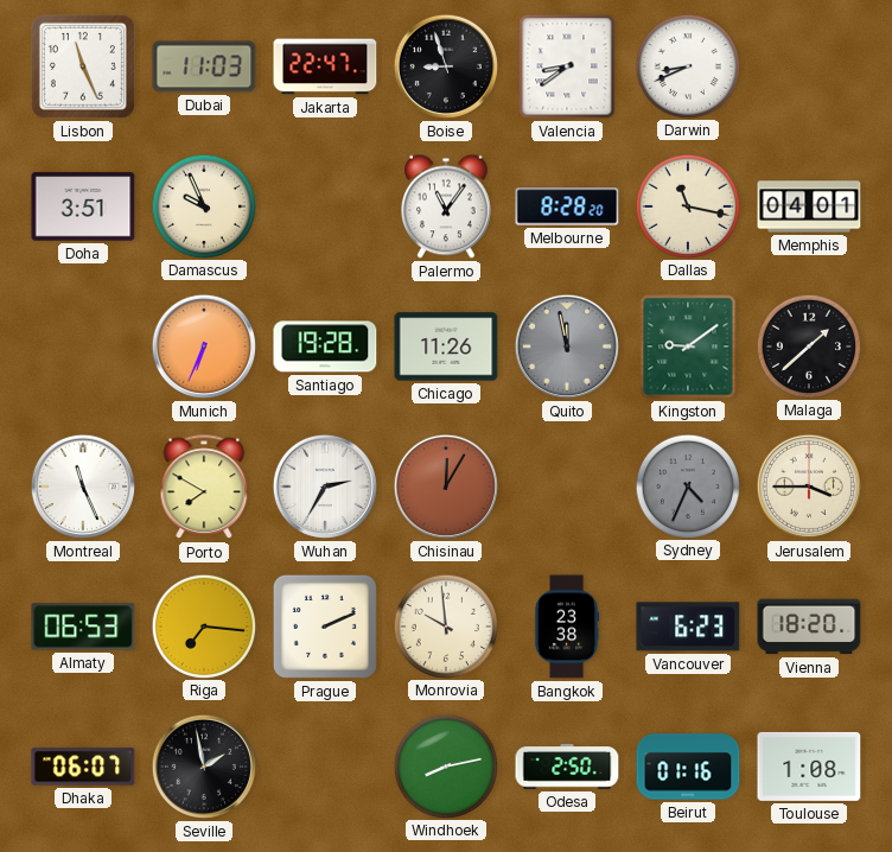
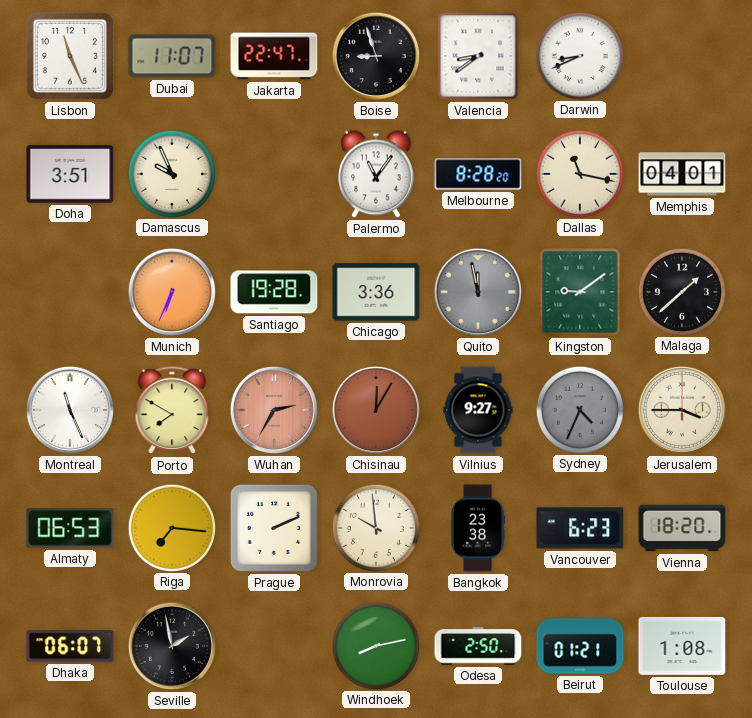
Dubai: 11:03 -> 11:07
Chicago: 11:26 -> 3:36
Wuhan dial: white -> salmon
Vilnius: none -> 9:27
Beirut: 01:16 -> 01:21
